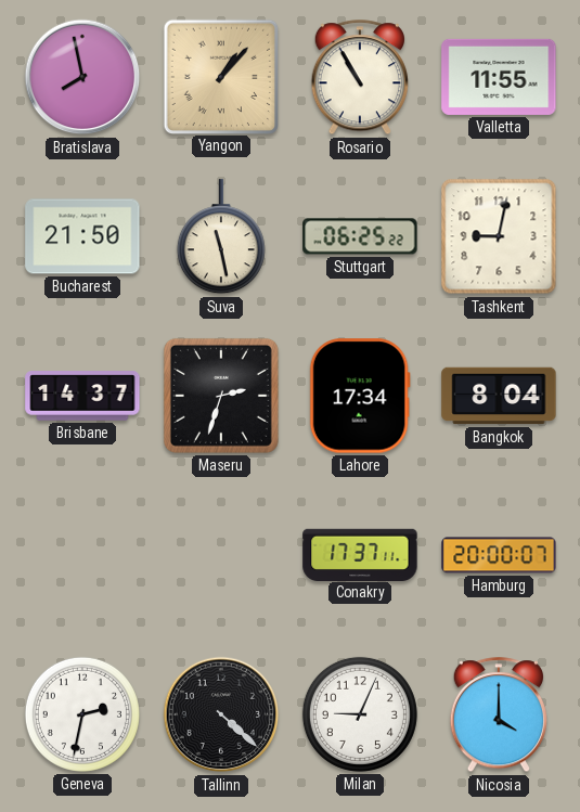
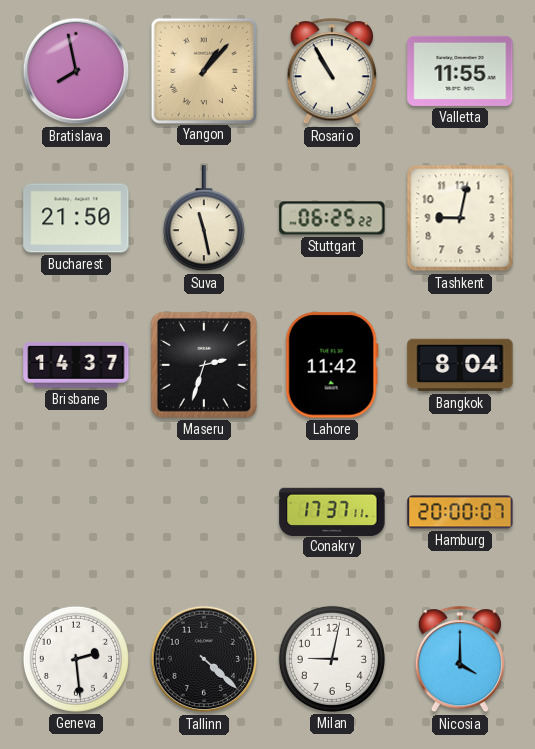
Lahore: 17:34 -> 11:42
Geneva: 2:32 -> 2:29
Milan: 9:04 -> 9:02
